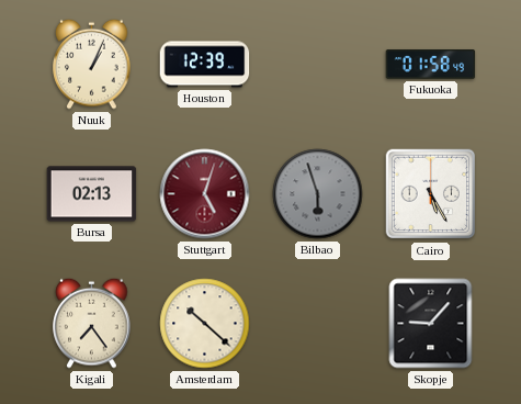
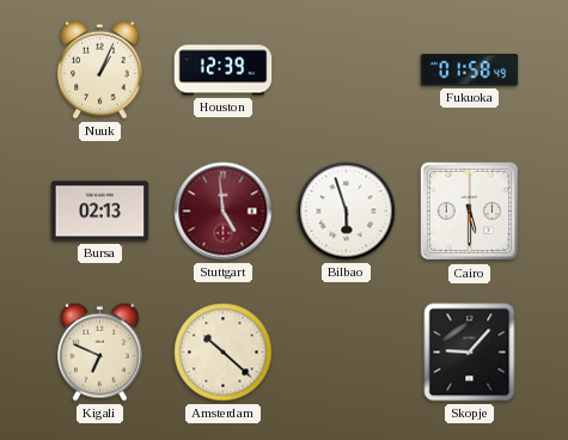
Stuttgart: 5:03 -> 4:59
Bilbao dial: grey -> white
Cairo: 5:25 -> 5:30
Kigali: 7:24 -> 6:49
